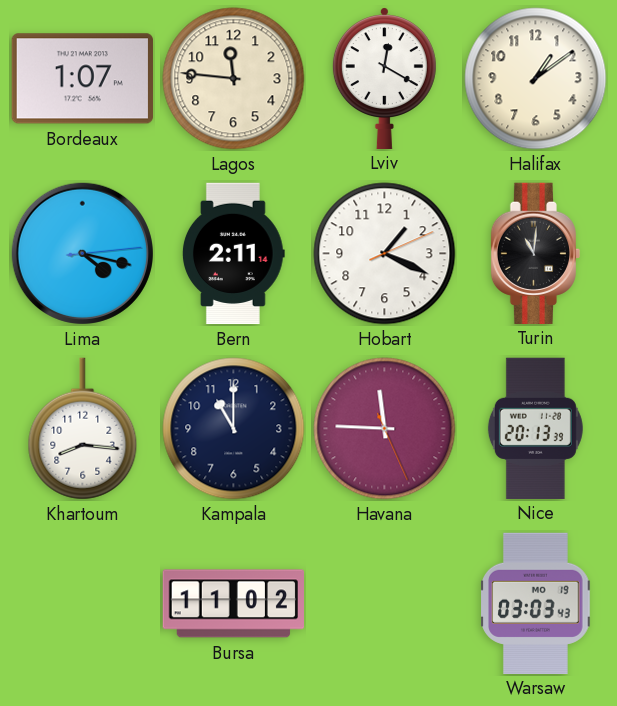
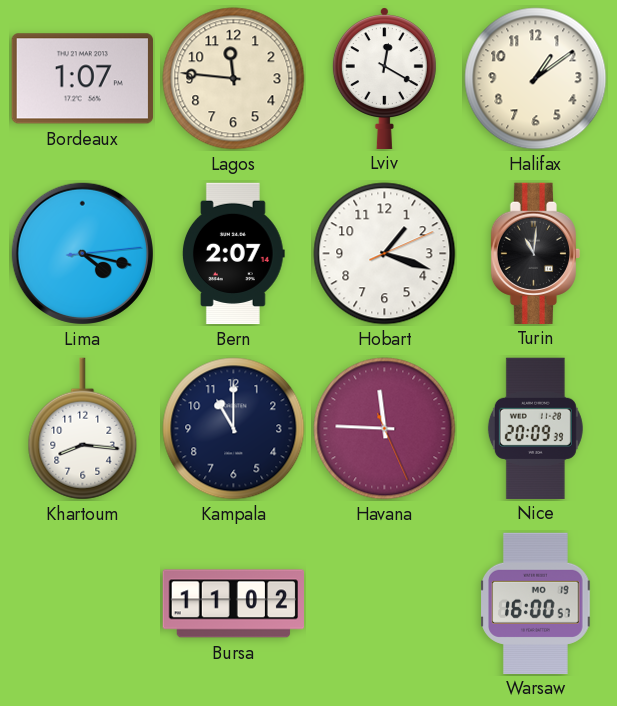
Bern: 2:11 -> 2:07
Hobart: 1:19 -> 1:18
Nice: 20:13 -> 20:09
Warsaw: 03:03 -> 16:00
